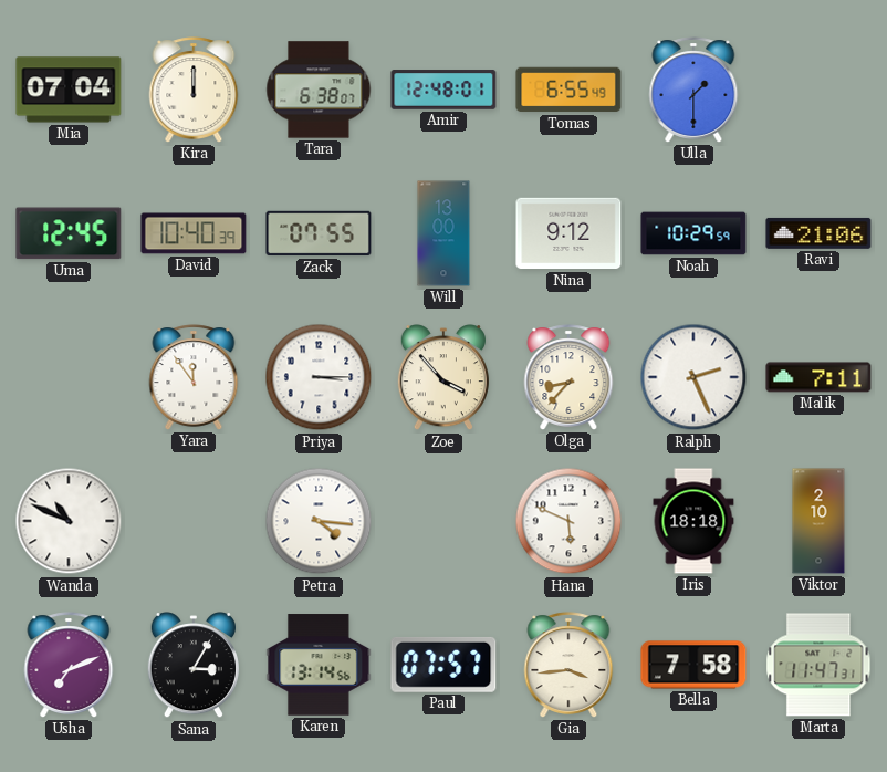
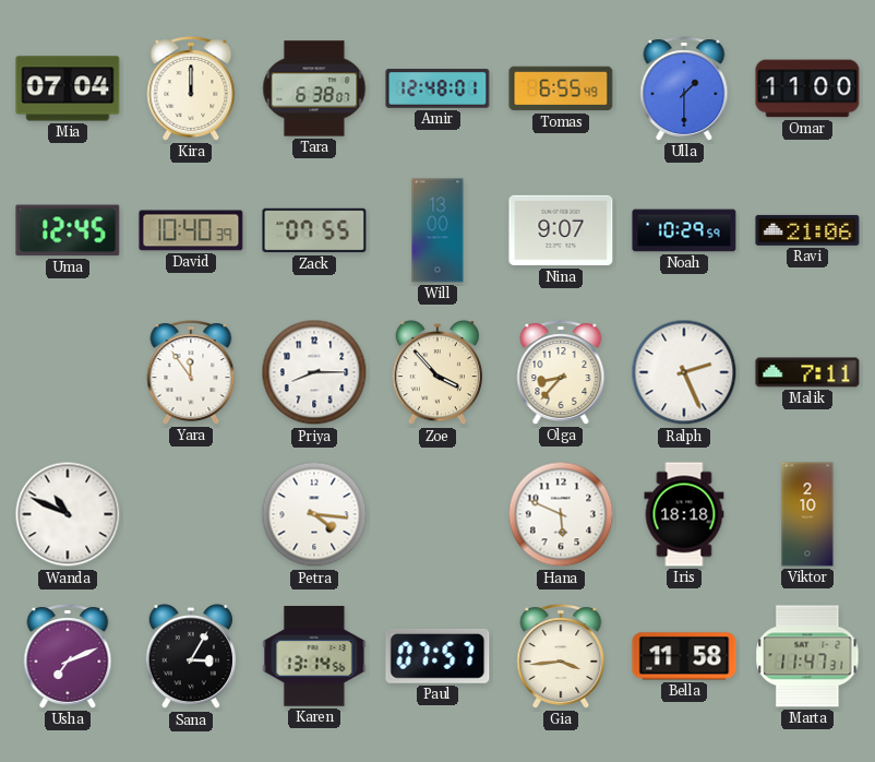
Omar: none -> 11:00
Nina: 9:12 -> 9:07
Priya: 3:15 -> 8:15
Bella: 7:58 -> 11:58
